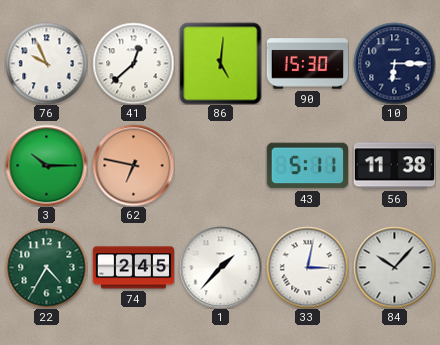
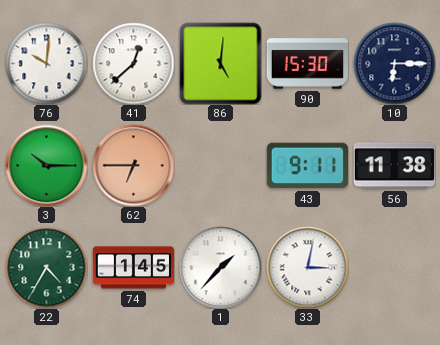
76: 9:56 -> 10:01
62: 6:47 -> 6:45
43: 5:11 -> 9:11
74: 2:45 -> 1:45
84: 10:07 -> none
